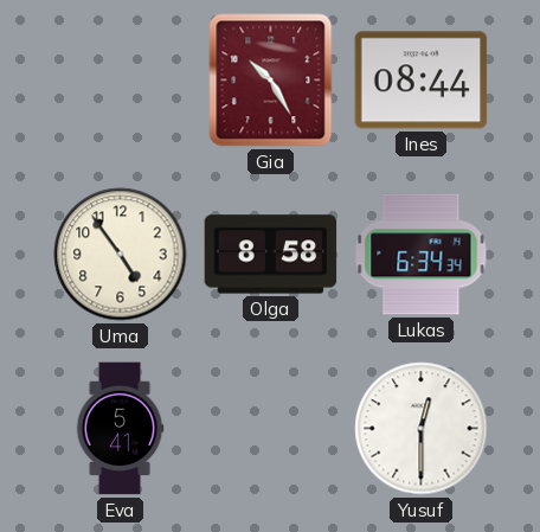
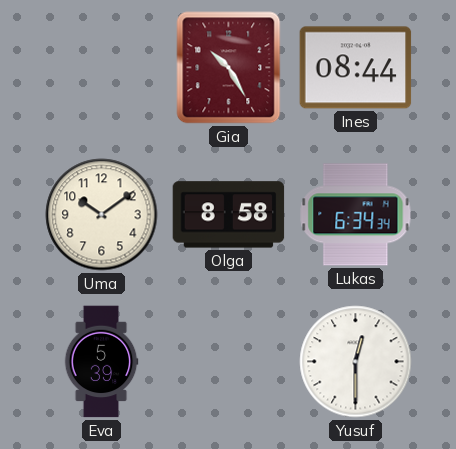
Uma: 4:54 -> 10:09
Eva: 5:41 -> 5:39
